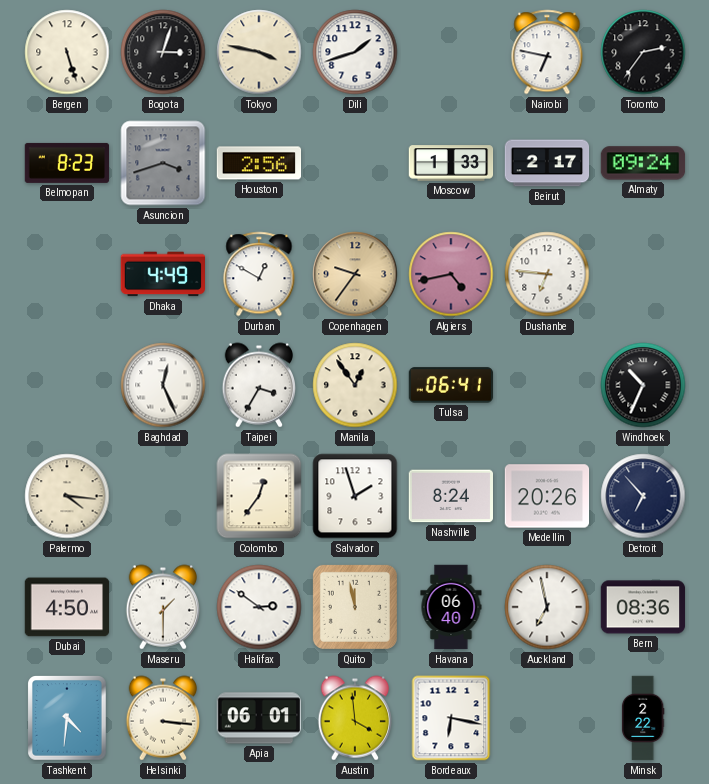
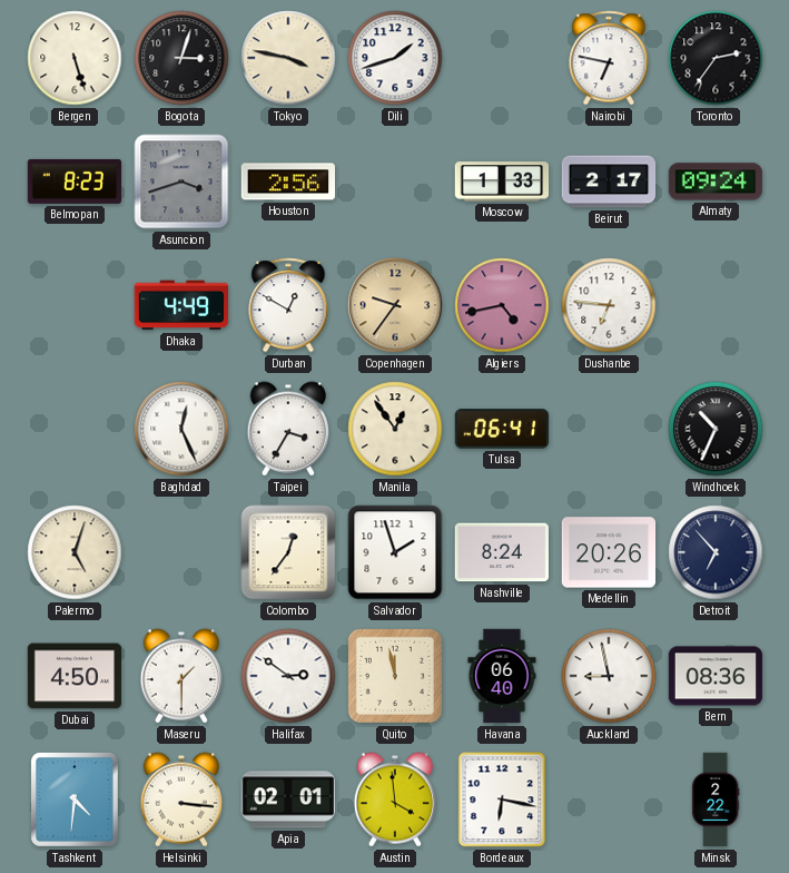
Palermo: 4:16 -> 5:03
Auckland: 6:58 -> 8:58
Apia: 06:01 -> 02:01
